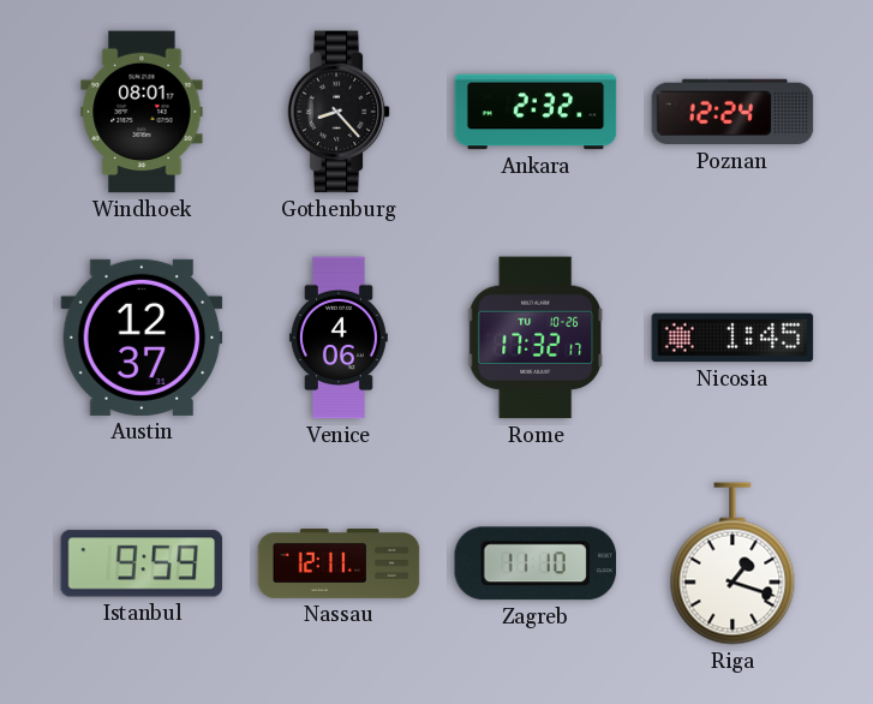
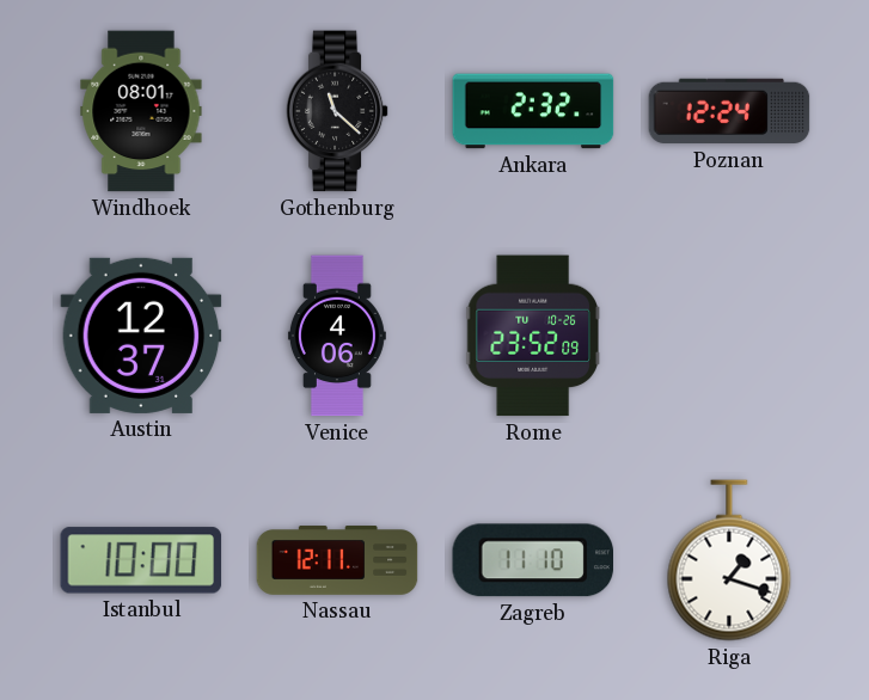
Gothenburg: 8:23 -> 11:22
Rome: 17:32 -> 23:52
Nicosia: 1:45 -> none
Istanbul: 9:59 -> 10:00
